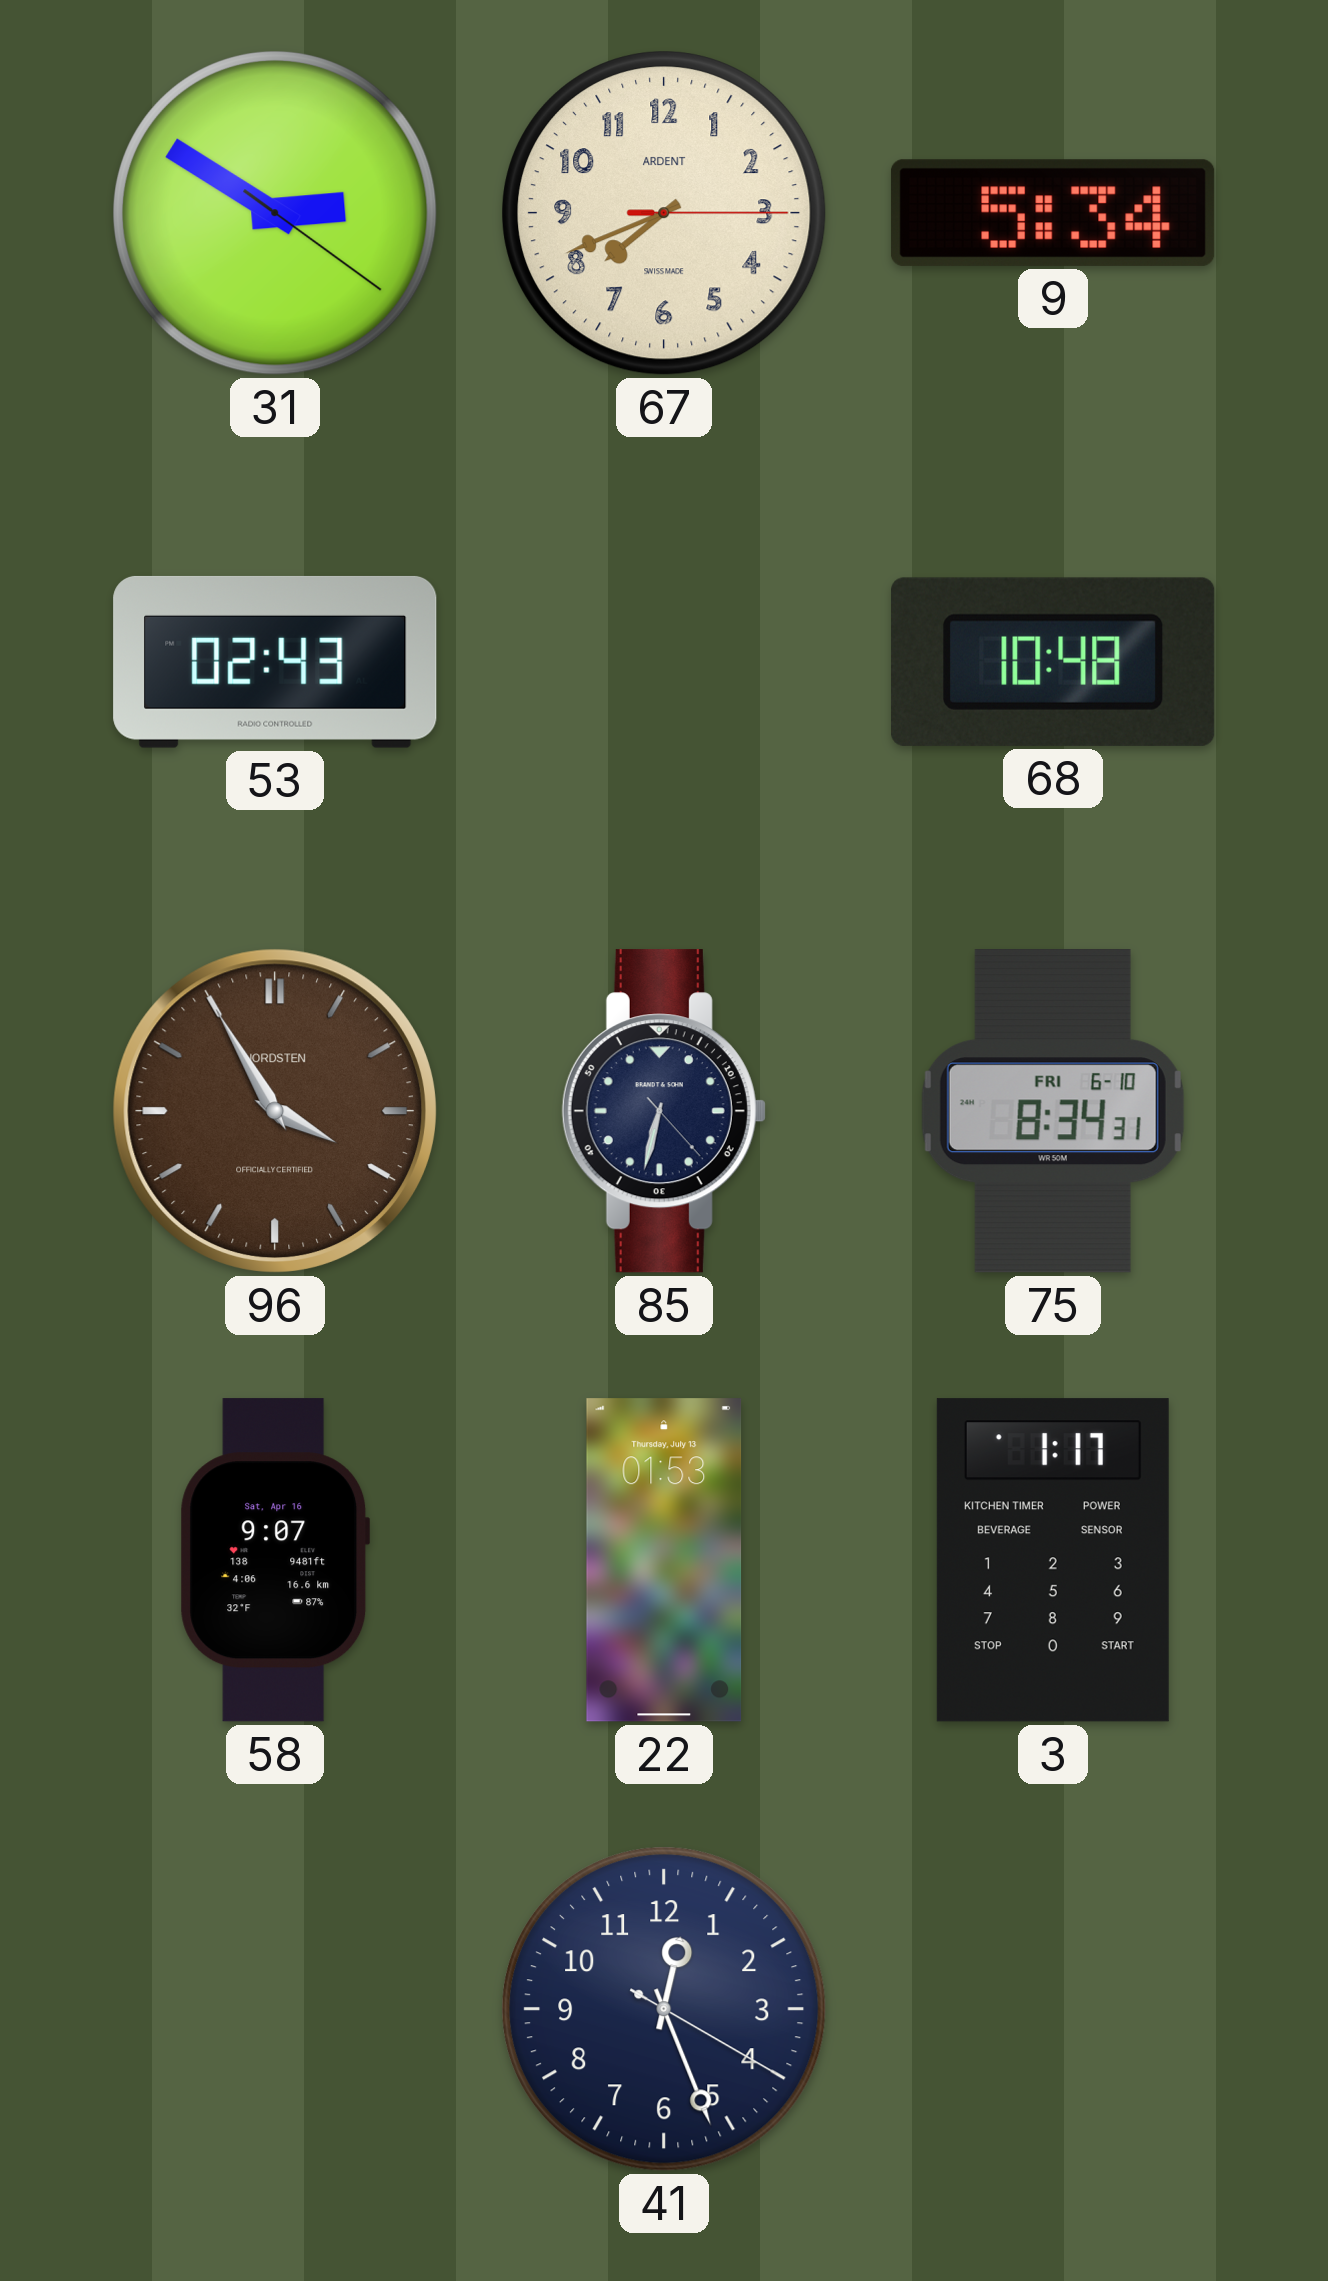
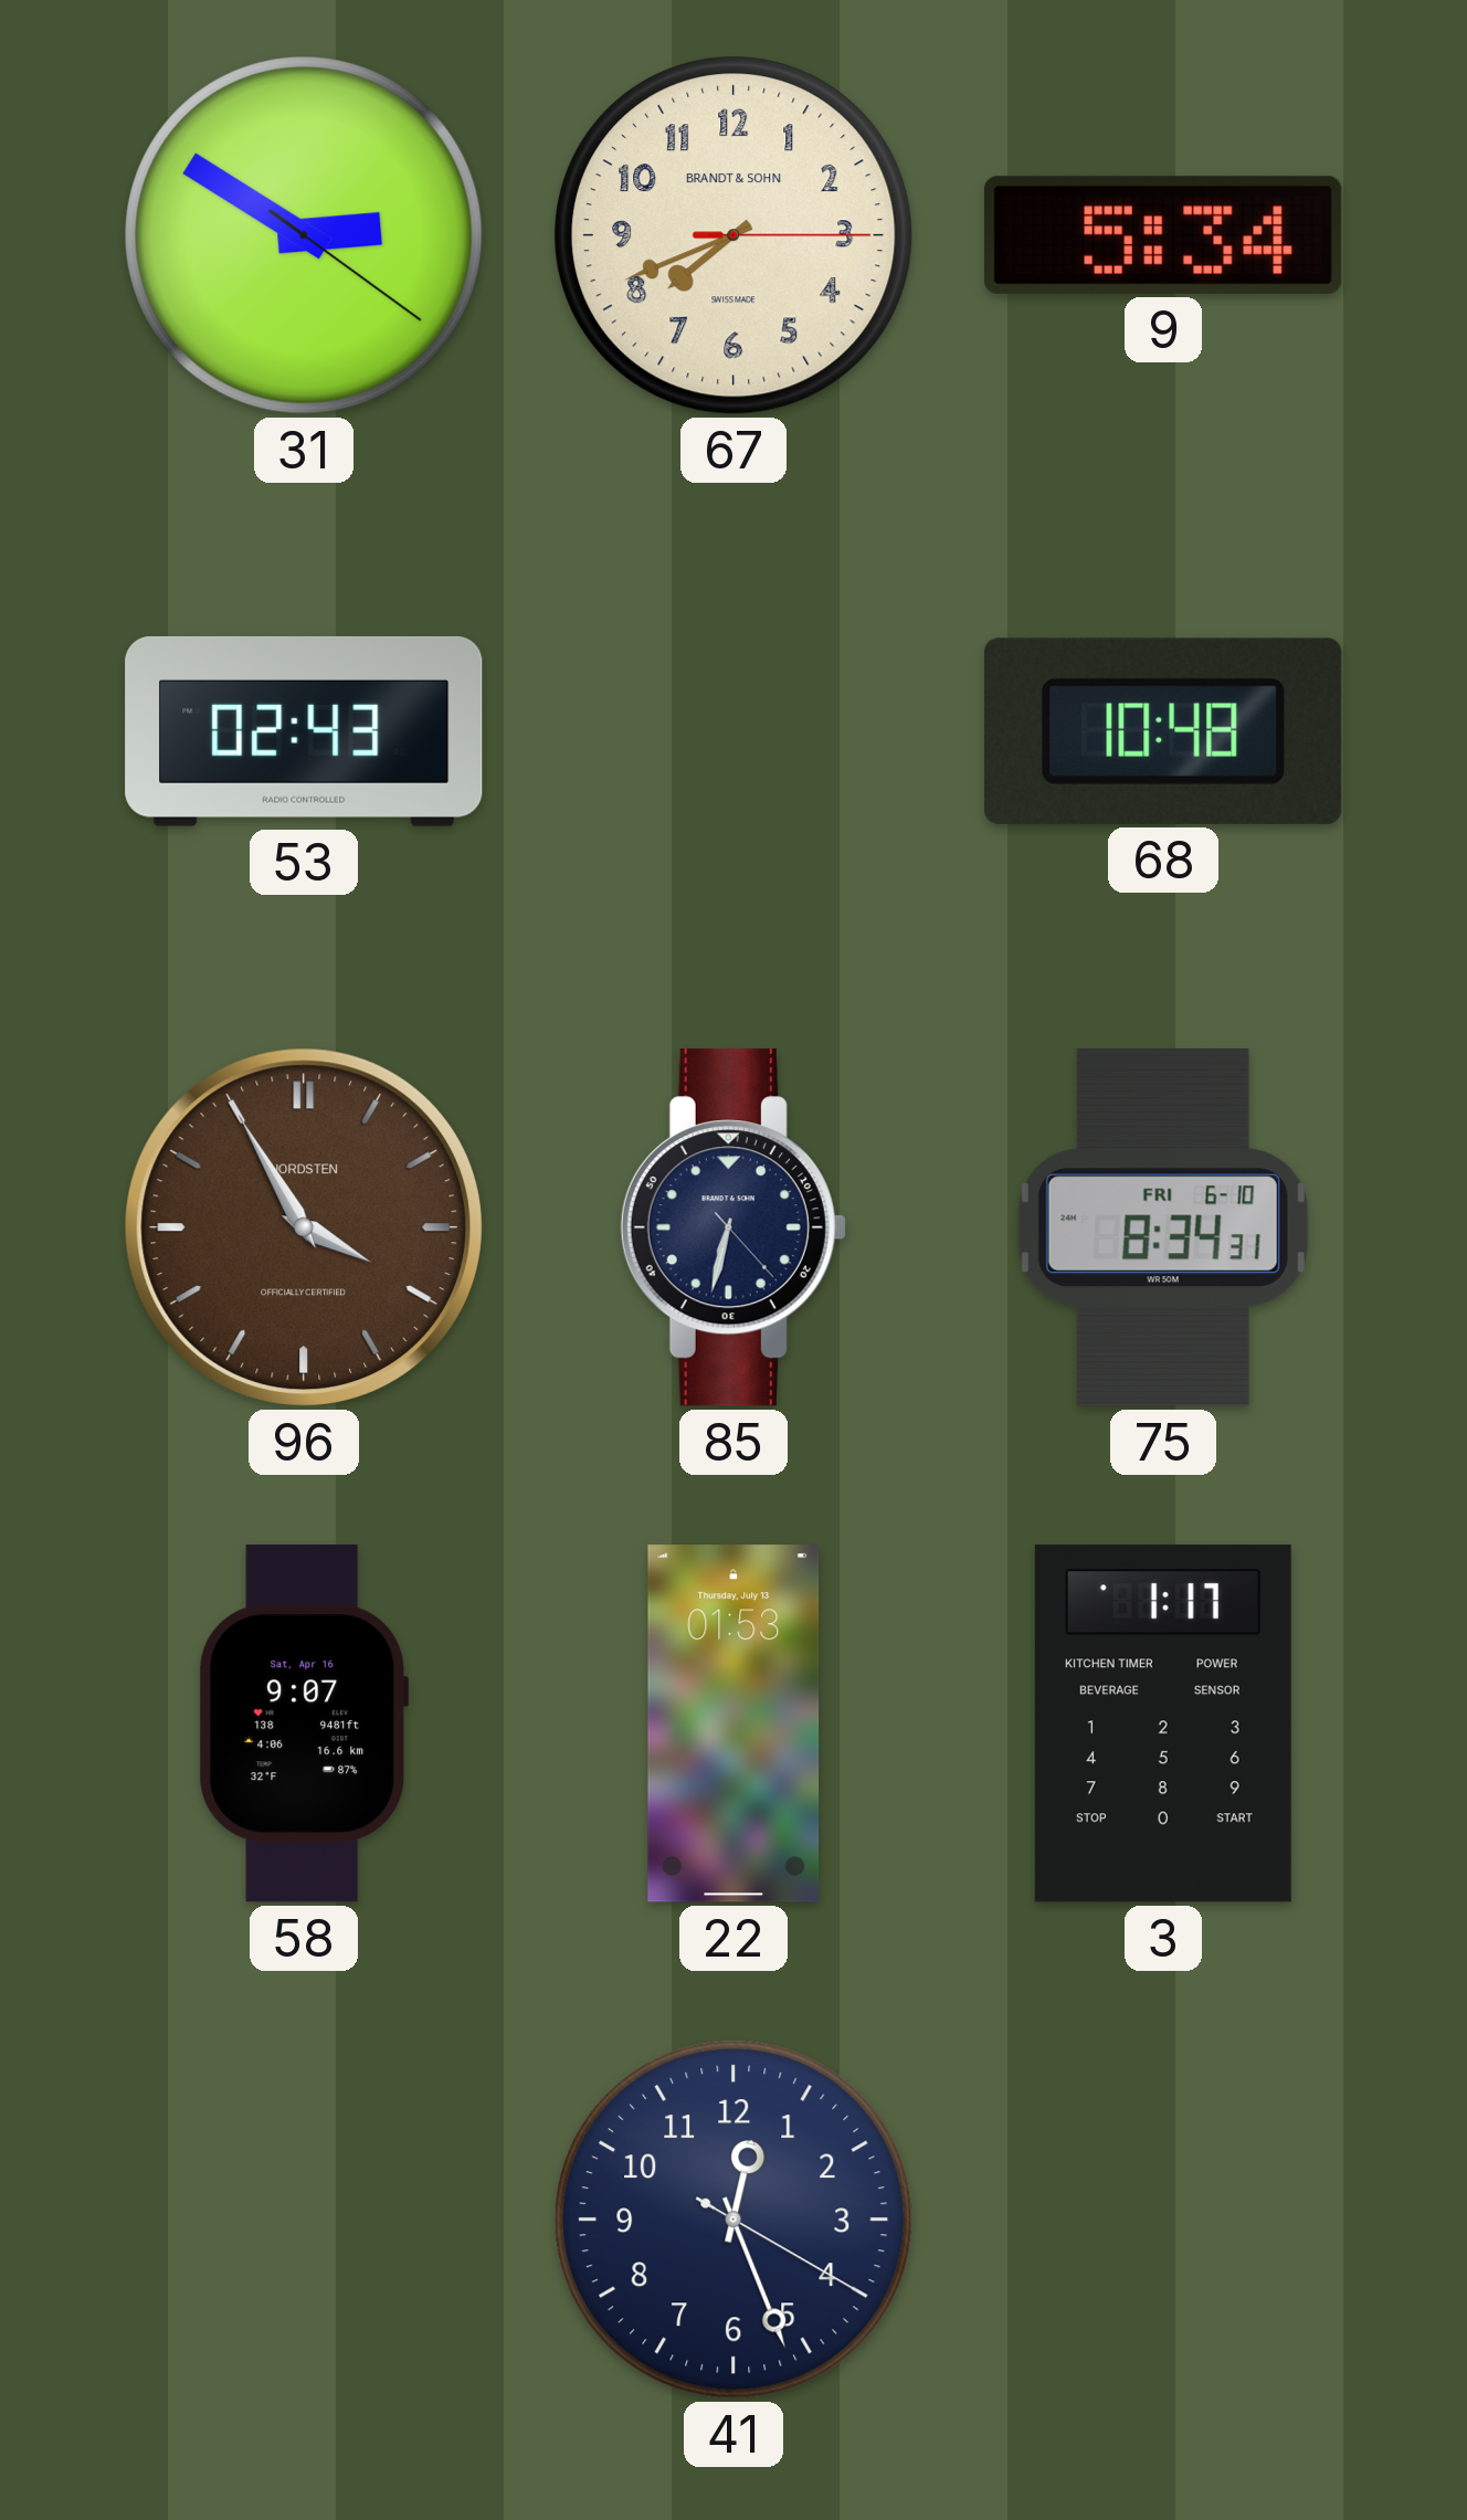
67 brand: ARDENT -> BRANDT & SOHN
